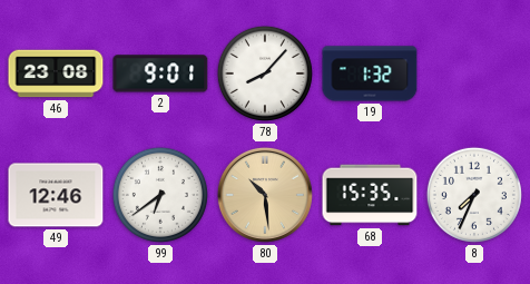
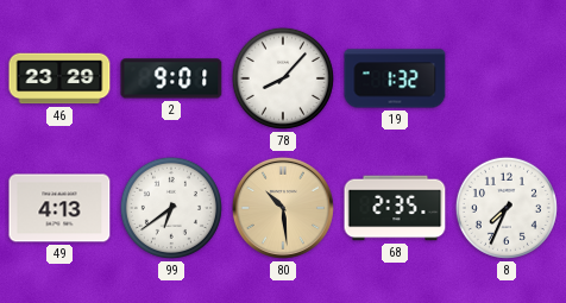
46: 23:08 -> 23:29
49: 12:46 -> 4:13
68: 15:35 -> 2:35
